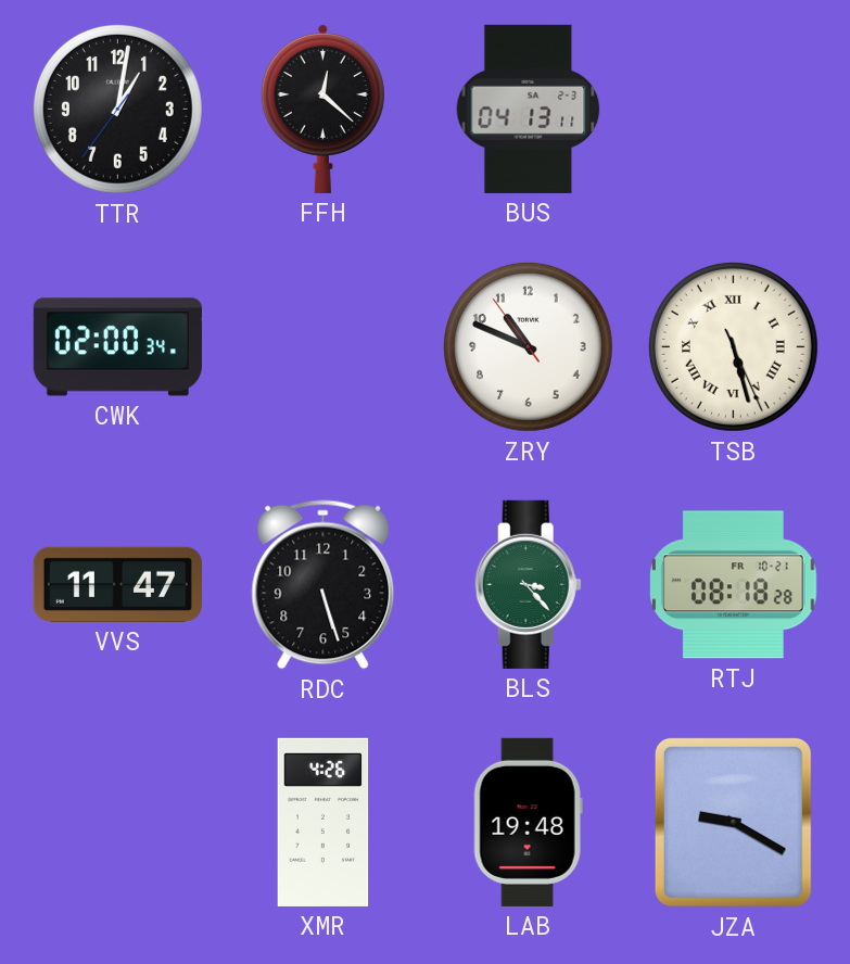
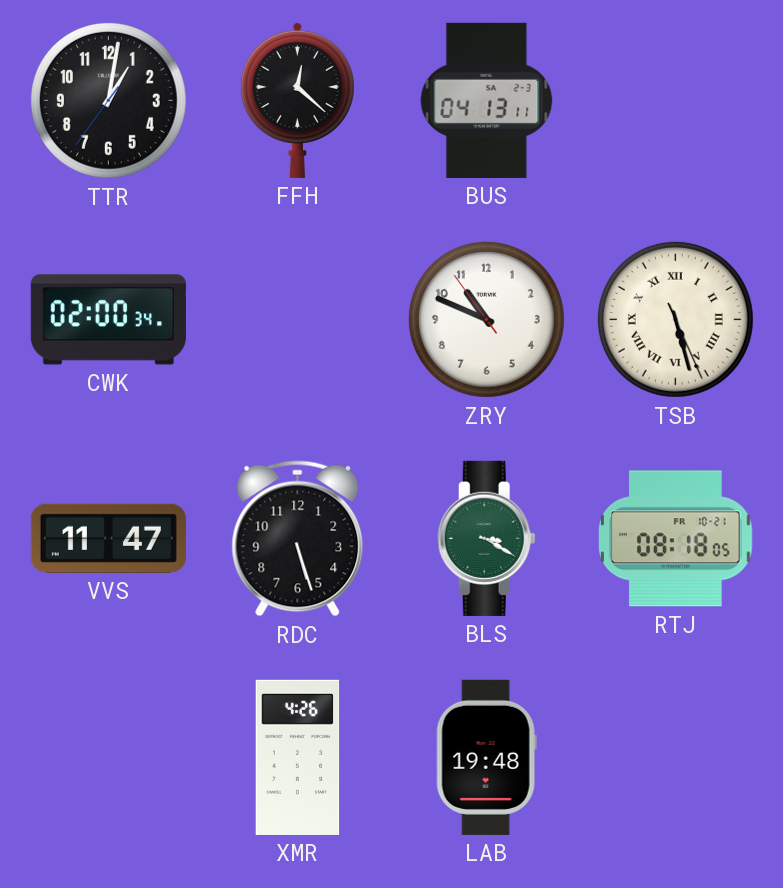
BLS: 3:23 -> 3:20
RTJ: 08:18:28 -> 08:18:05
JZA: 9:20 -> none
